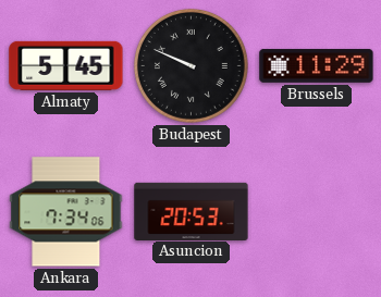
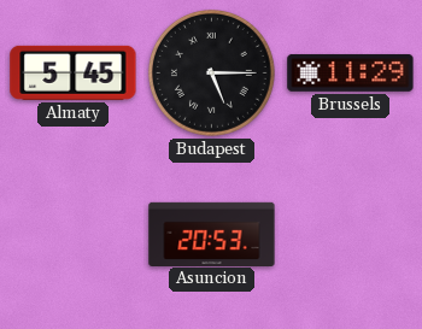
Budapest: 9:49 -> 5:15
Ankara: 7:34 -> none
